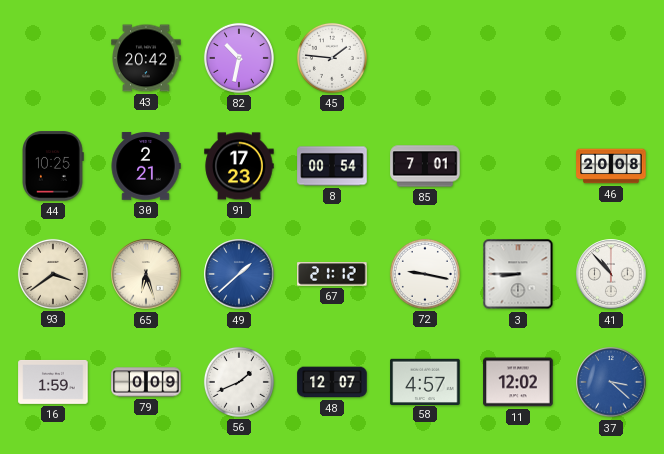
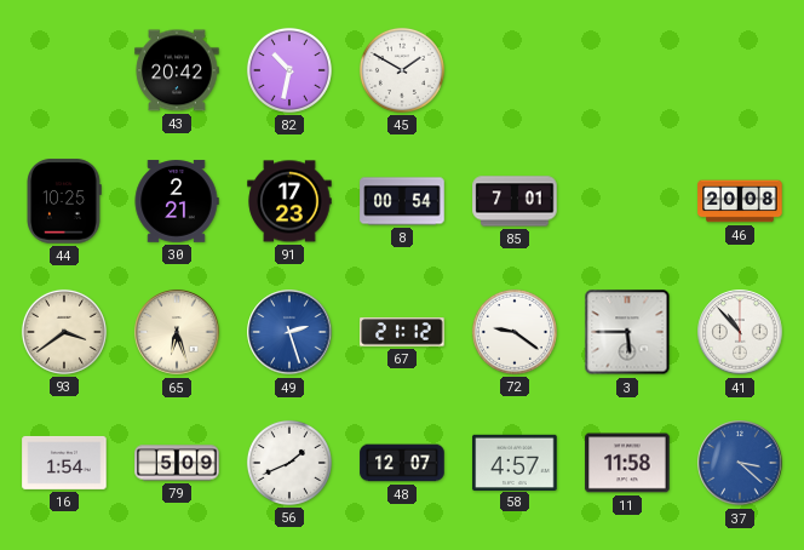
45: 1:46 -> 1:50
49: 1:38 -> 2:27
72: 9:17 -> 9:21
3: 8:45 -> 5:45
16: 1:59 -> 1:54
79: 0:09 -> 5:09
11: 12:02 -> 11:58
